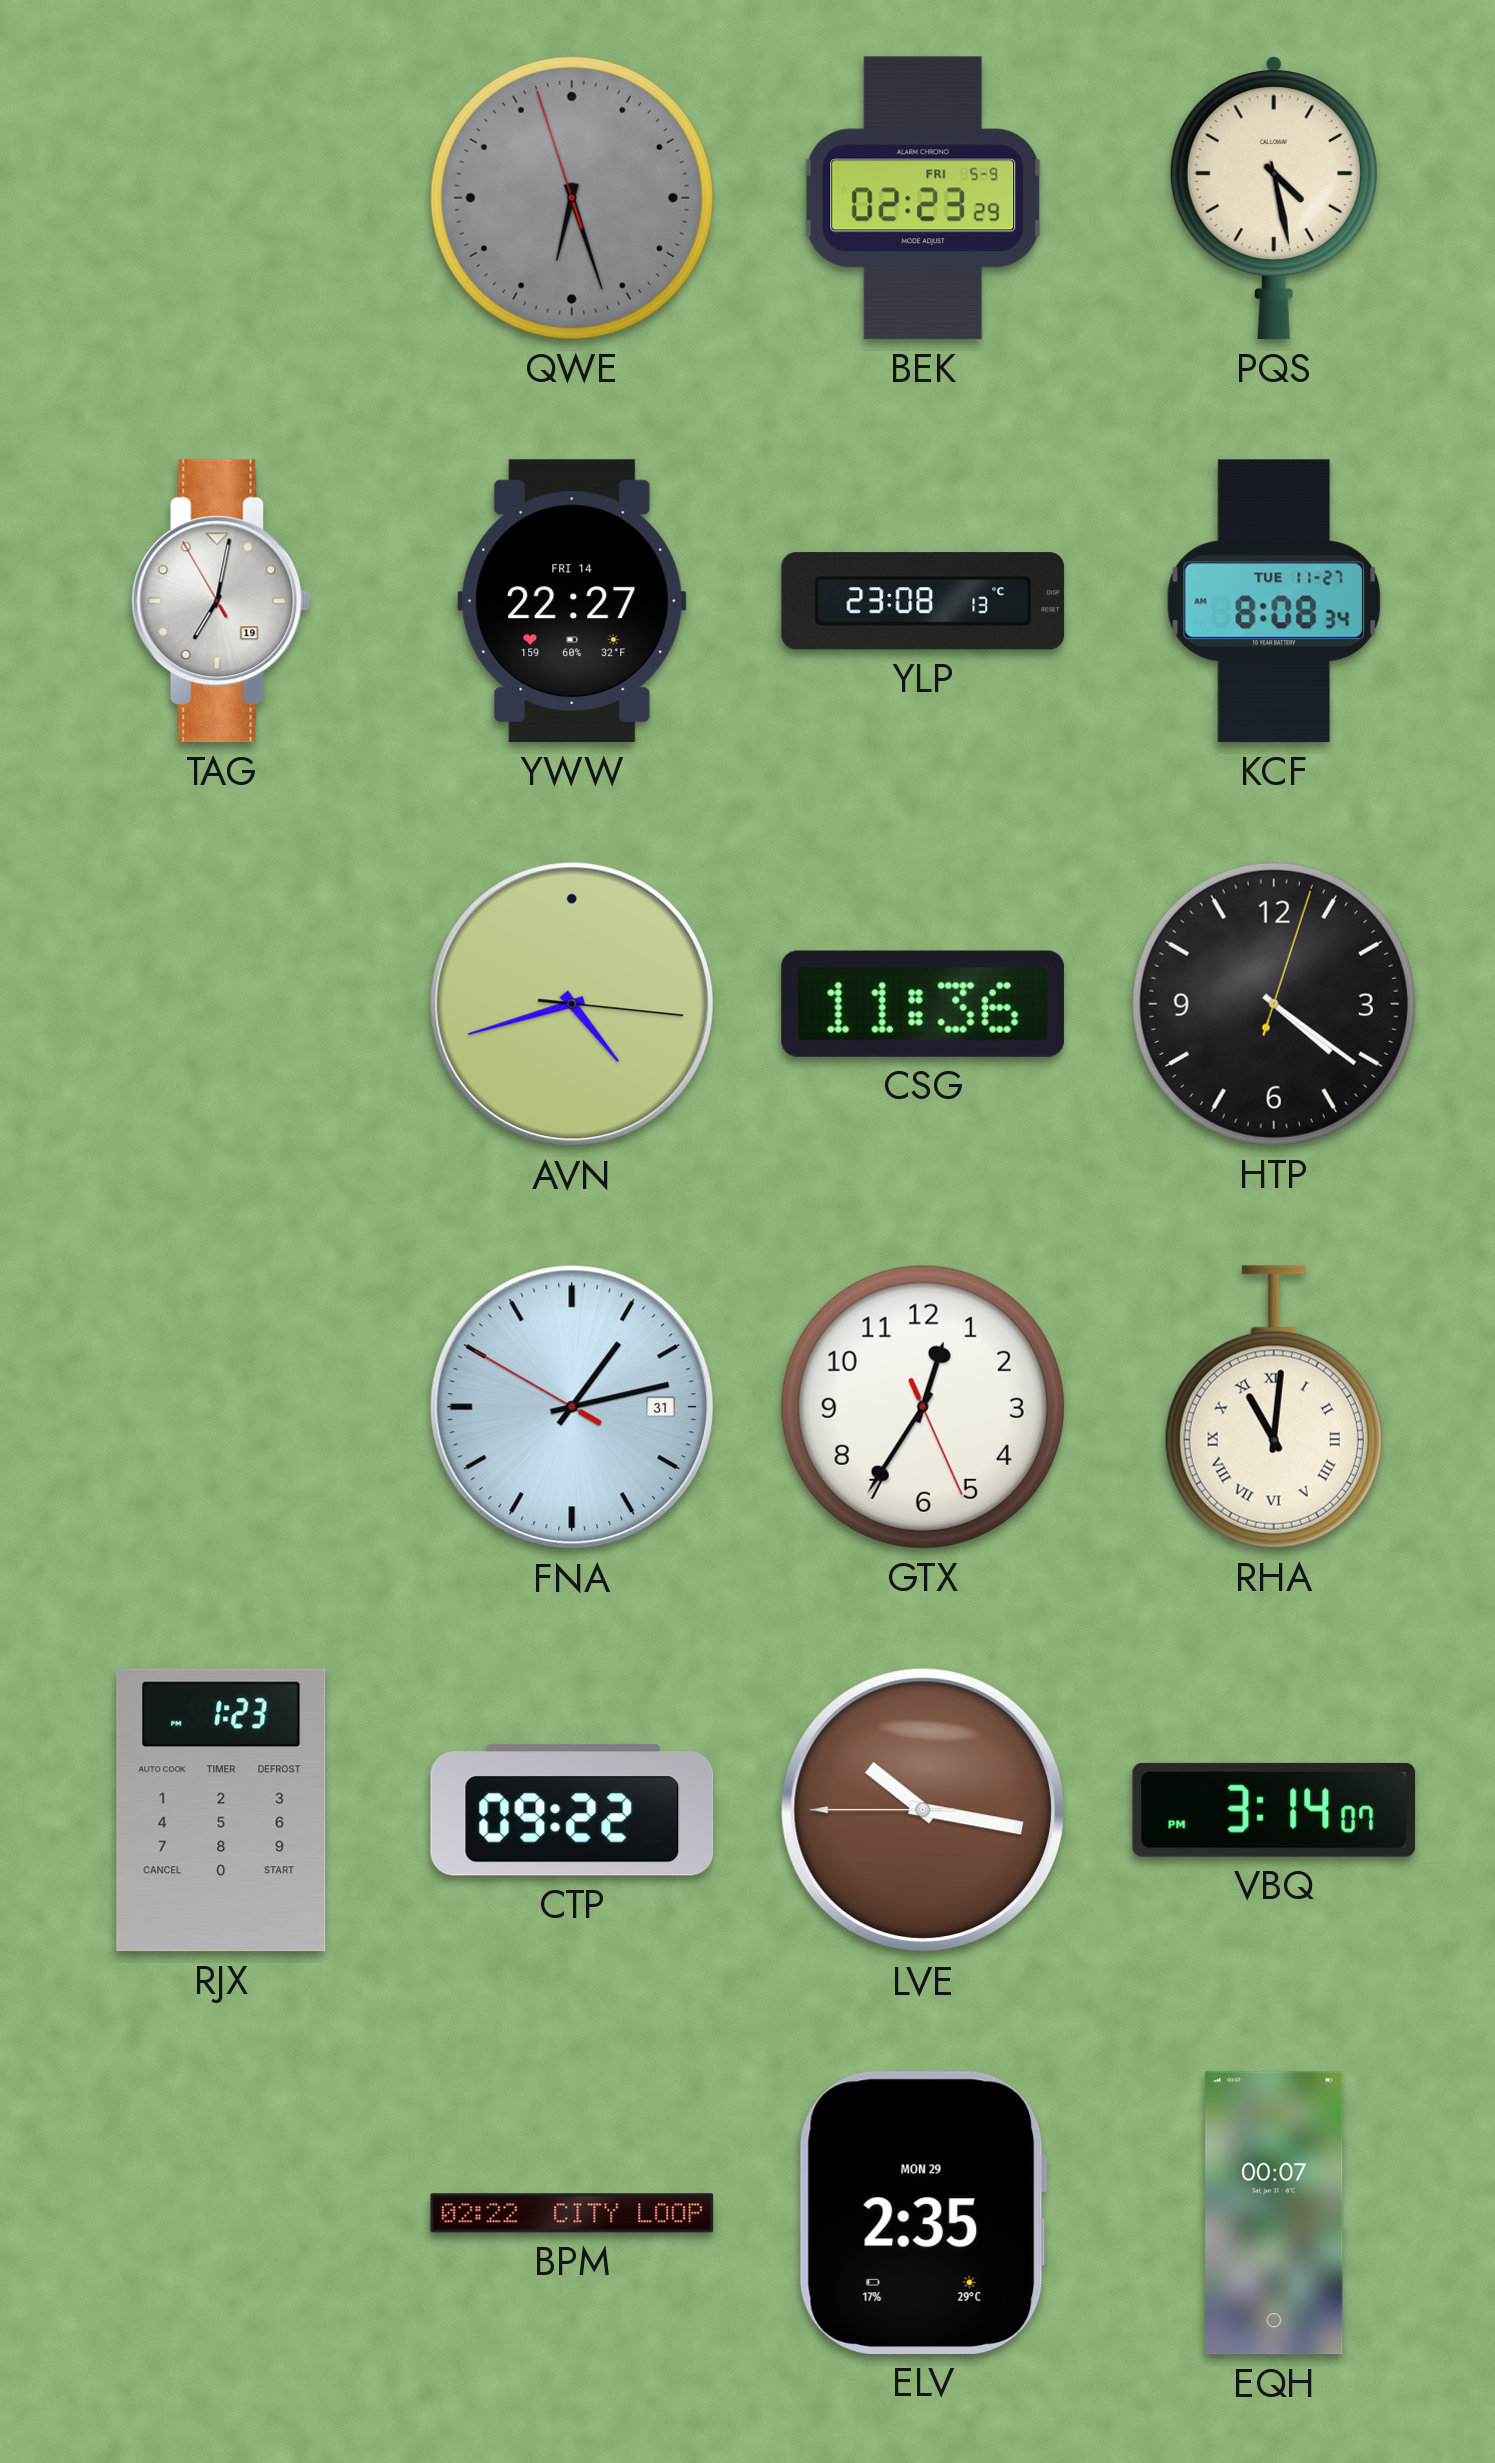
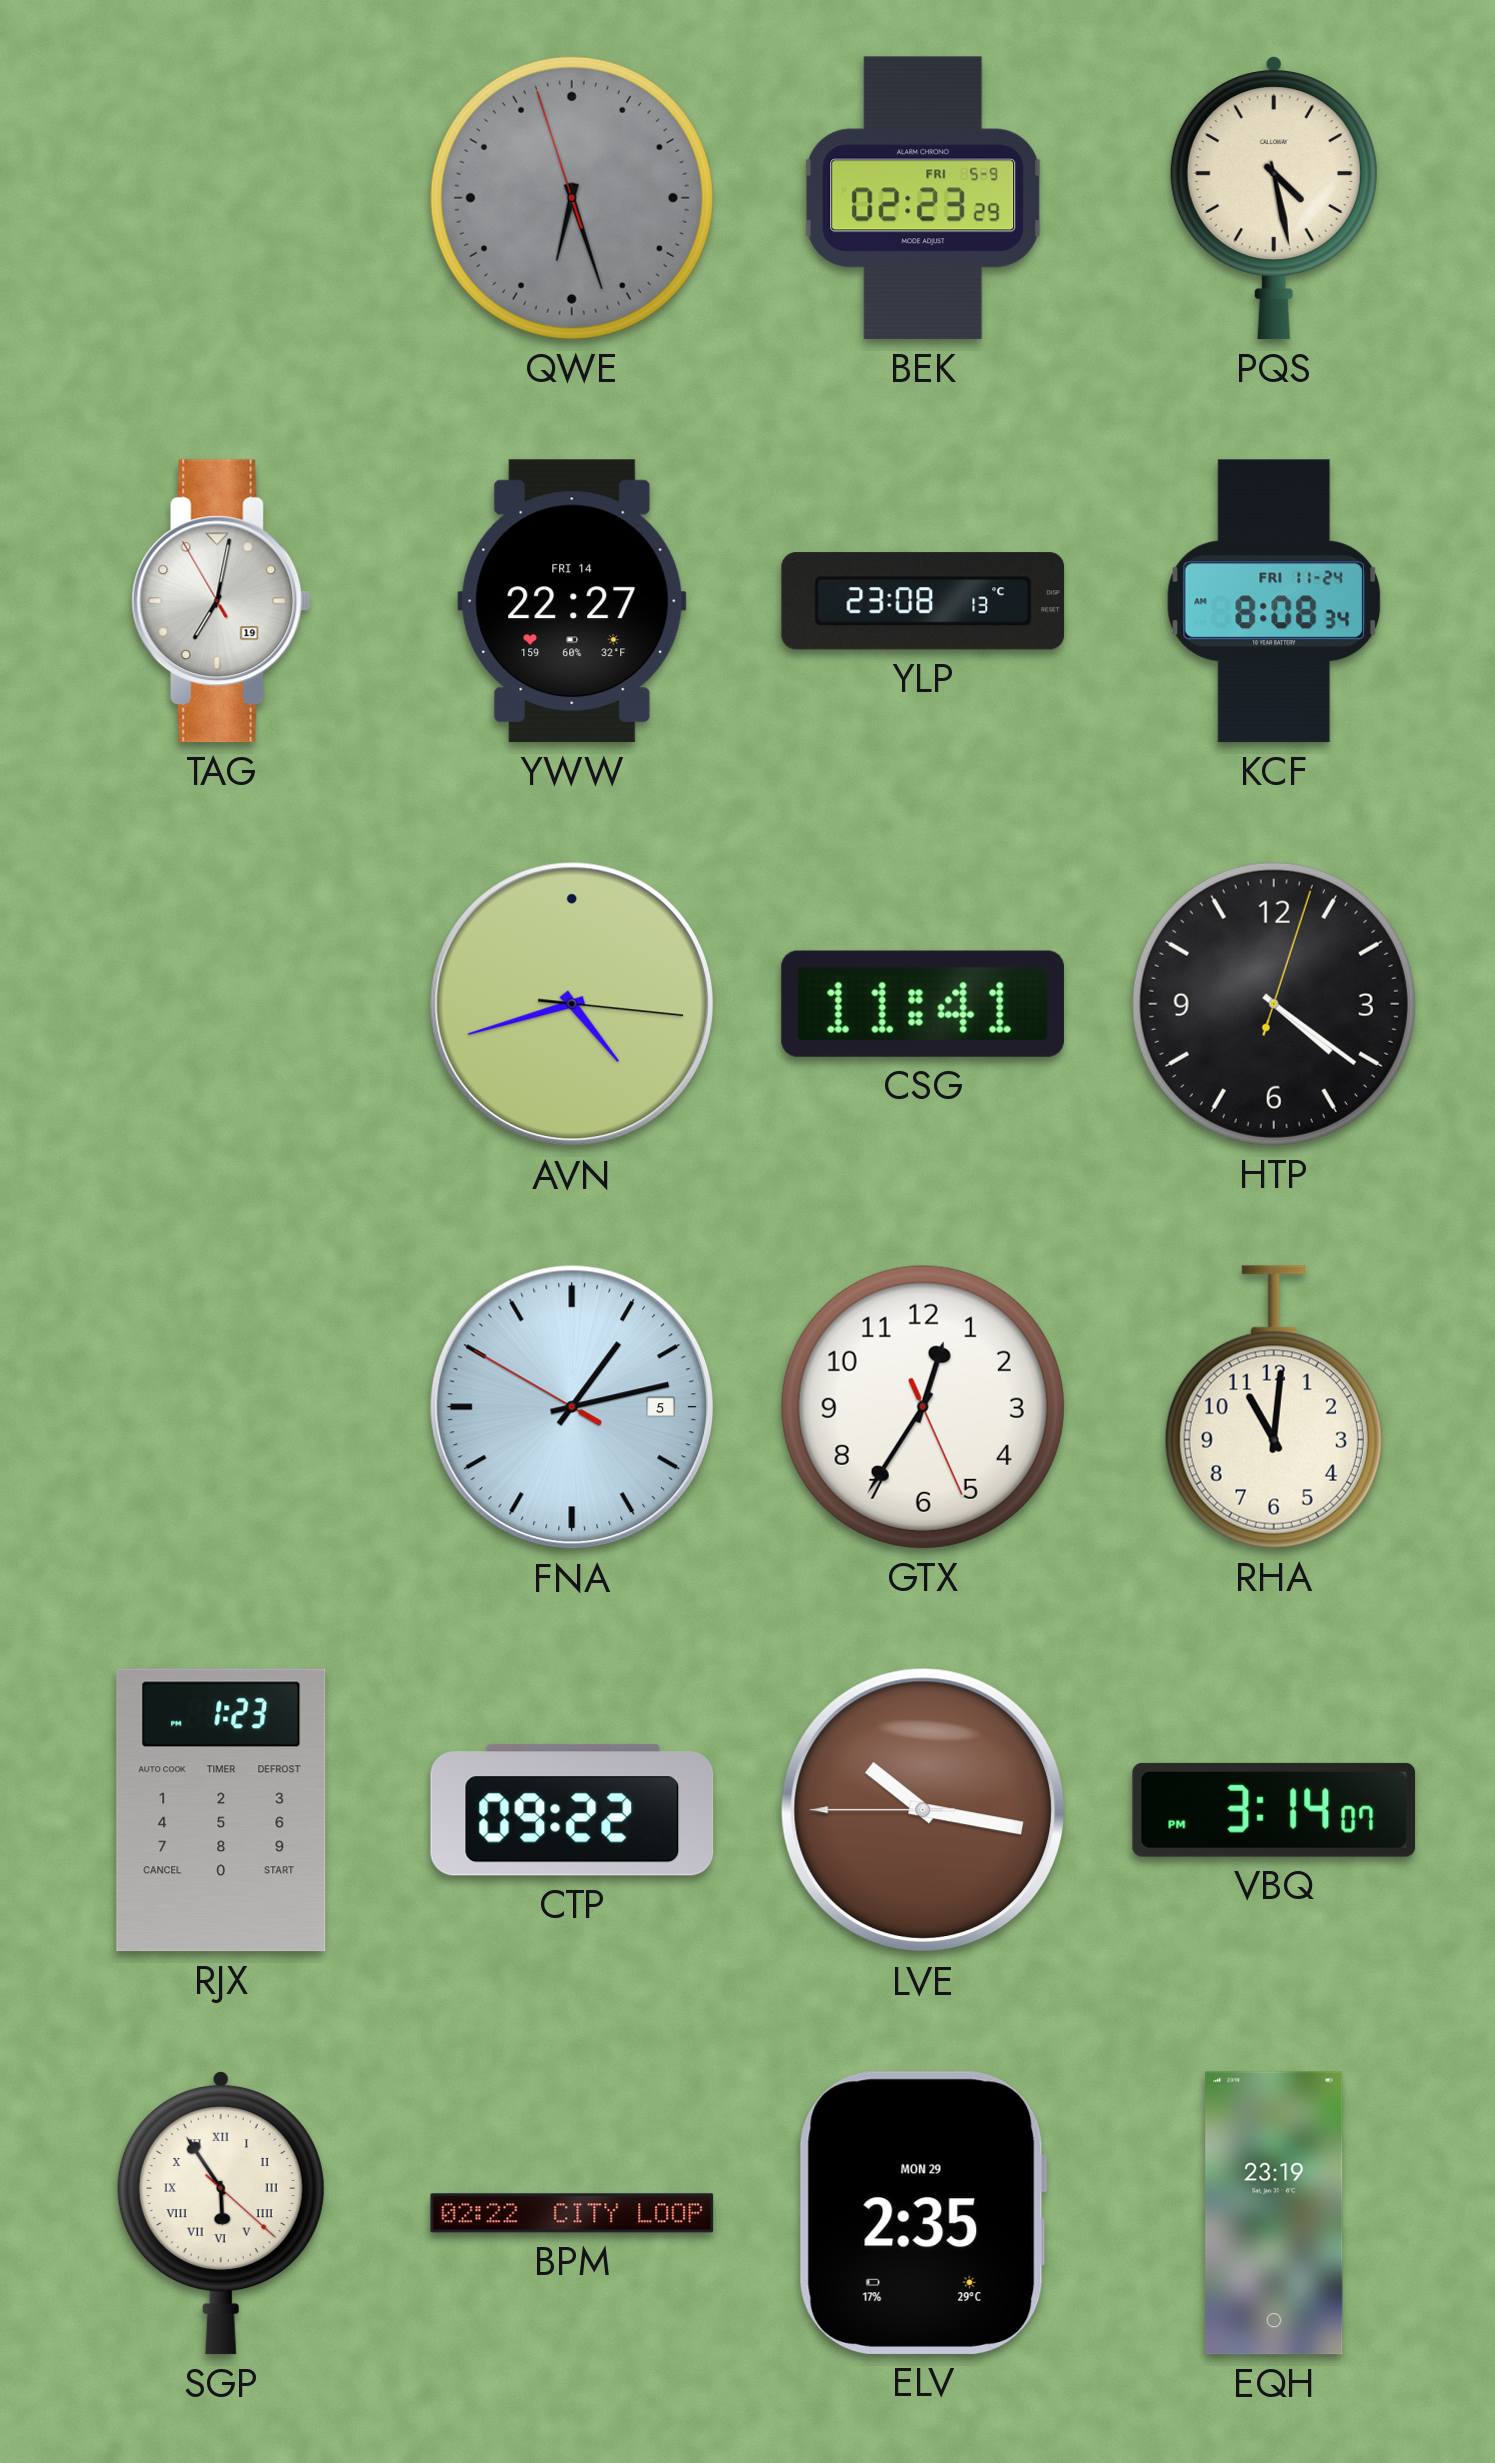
KCF date: TUE 11-27 -> FRI 11-24
CSG: 11:36 -> 11:41
FNA date: 31 -> 5
RHA numerals: Roman -> Arabic
SGP: none -> 5:54
EQH: 00:07 -> 23:19
